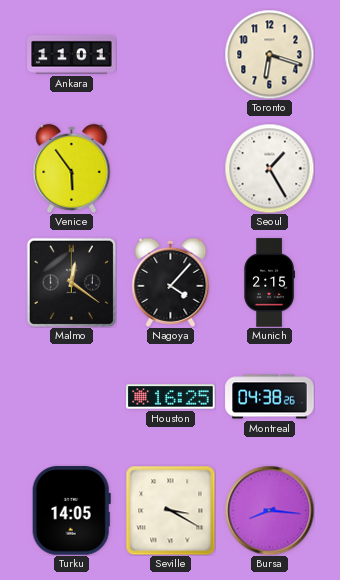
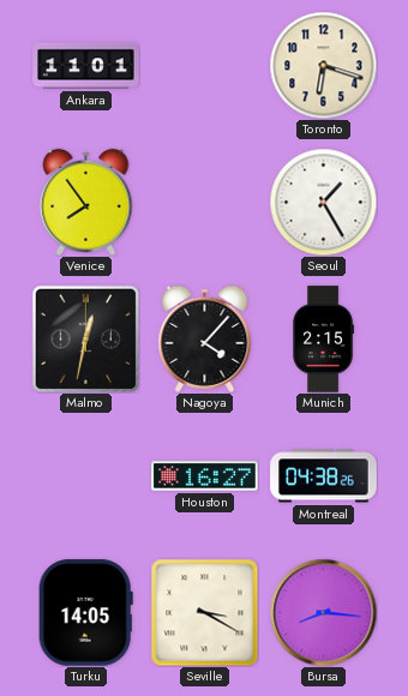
Venice: 5:54 -> 7:54
Malmo: 12:21 -> 12:32
Houston: 16:25 -> 16:27
